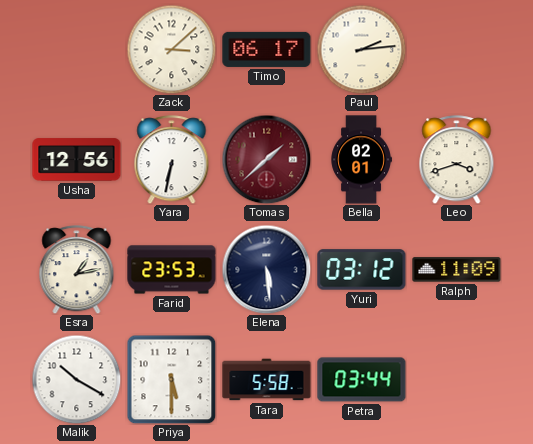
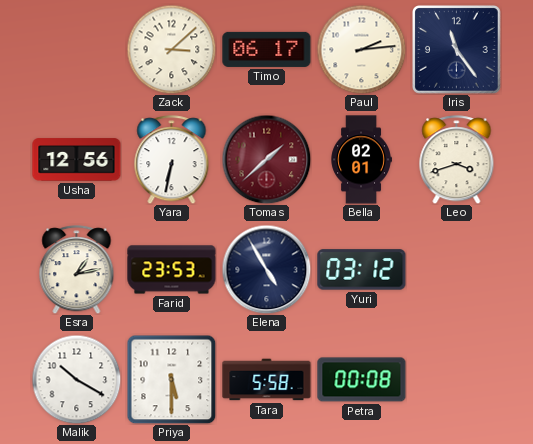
Iris: none -> 11:24
Elena: 5:29 -> 4:55
Ralph: 11:09 -> none
Petra: 03:44 -> 00:08
